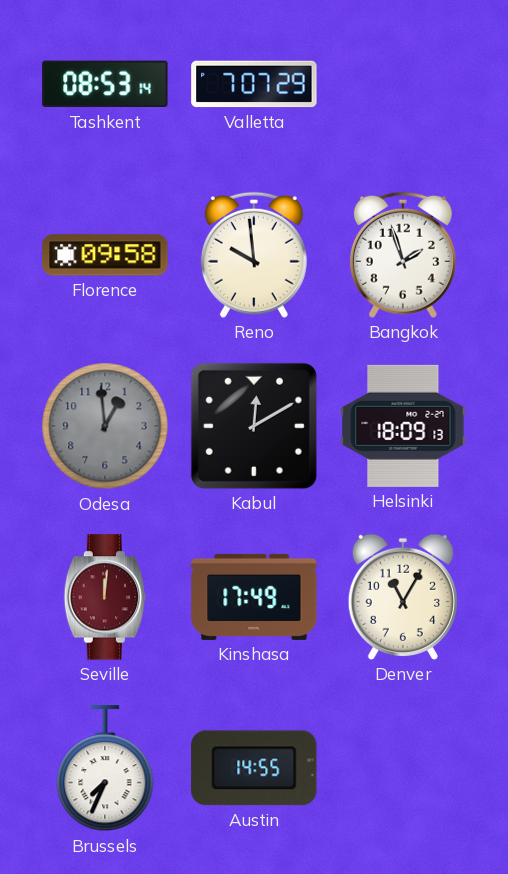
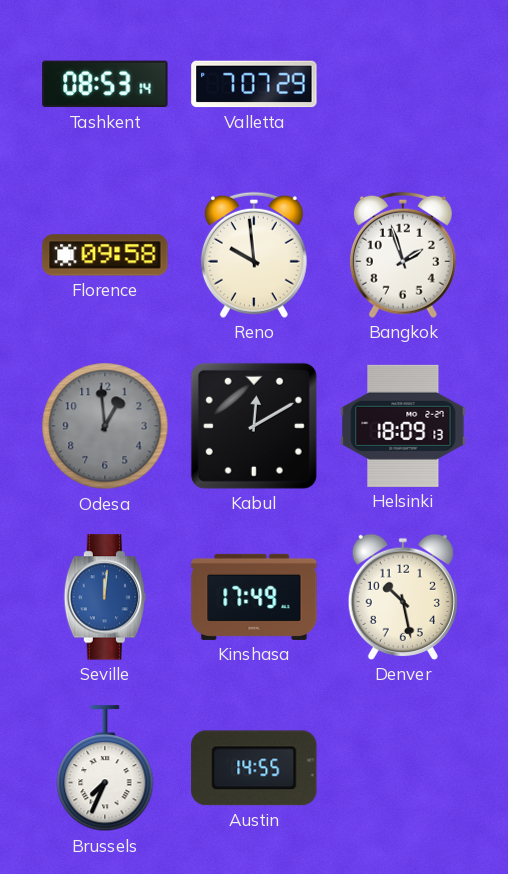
Seville dial: burgundy -> blue
Denver: 11:05 -> 10:28
